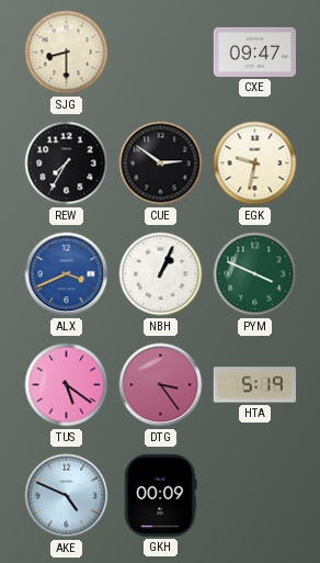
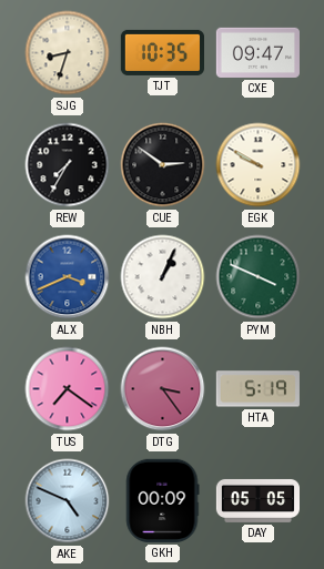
SJG: 8:30 -> 8:33
TJT: none -> 10:35
EGK: 9:32 -> 9:50
TUS: 5:21 -> 7:21
DAY: none -> 05:05
